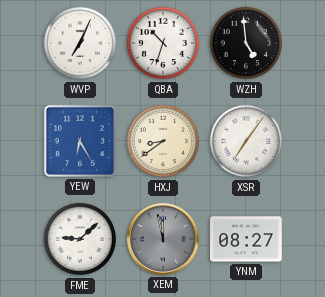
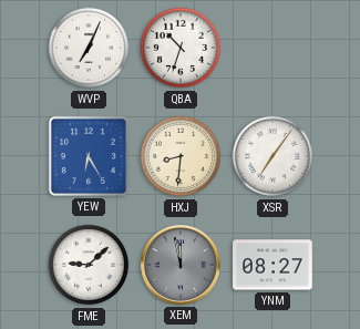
WZH: 4:59 -> none
HXJ: 8:39 -> 8:31
